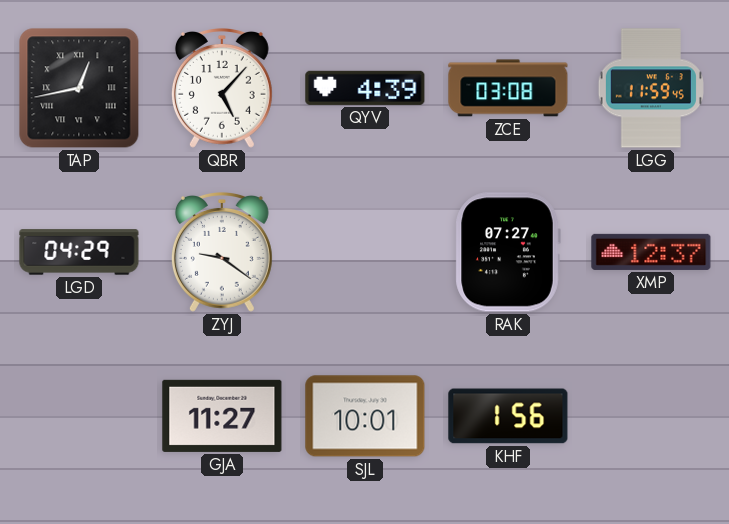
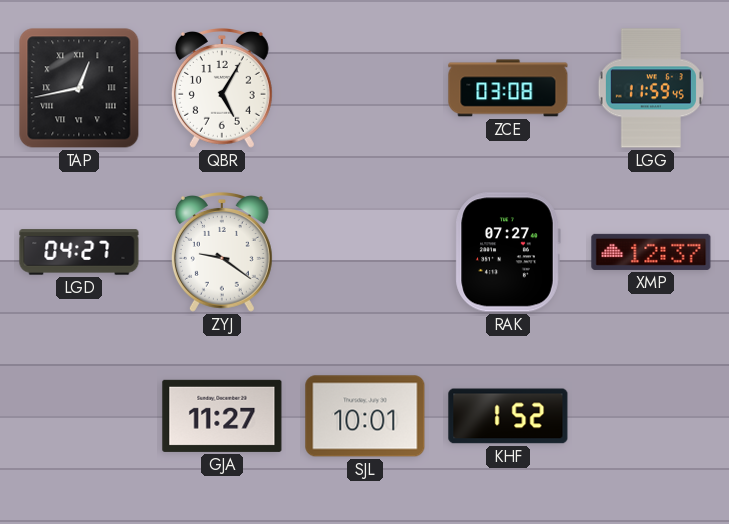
QBR: 5:07 -> 5:05
QYV: 4:39 -> none
LGD: 04:29 -> 04:27
KHF: 1:56 -> 1:52
